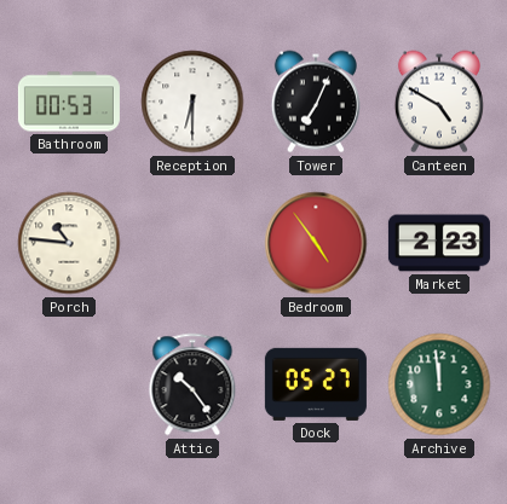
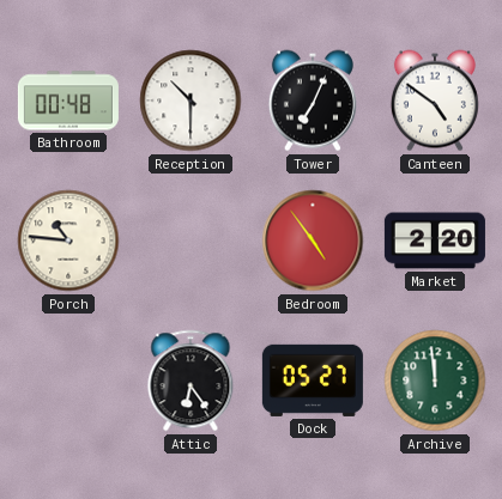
Bathroom: 00:53 -> 00:48
Reception: 6:30 -> 10:30
Canteen: 4:50 -> 4:51
Market: 2:23 -> 2:20
Attic: 10:24 -> 6:24
